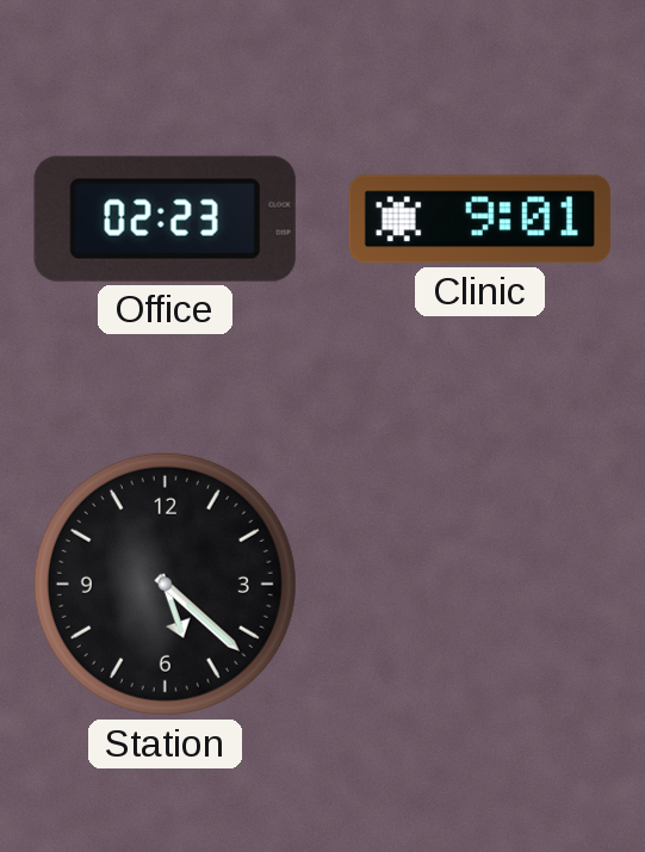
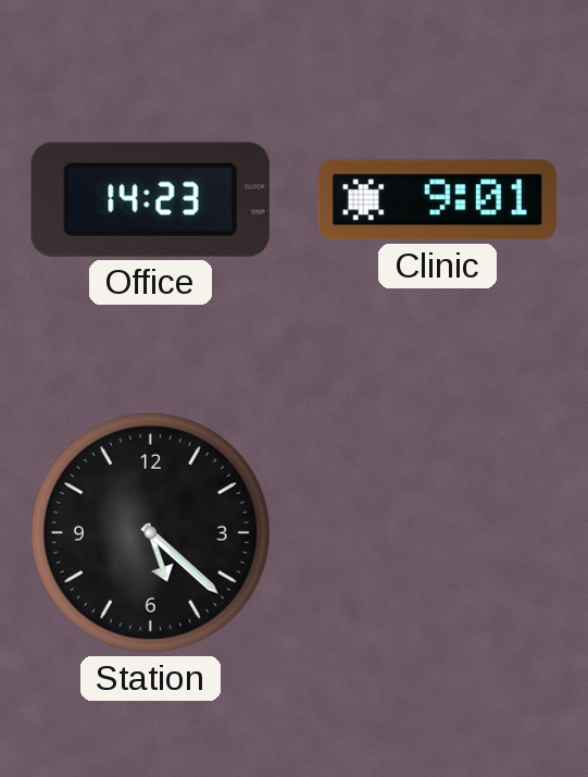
Office: 02:23 -> 14:23
